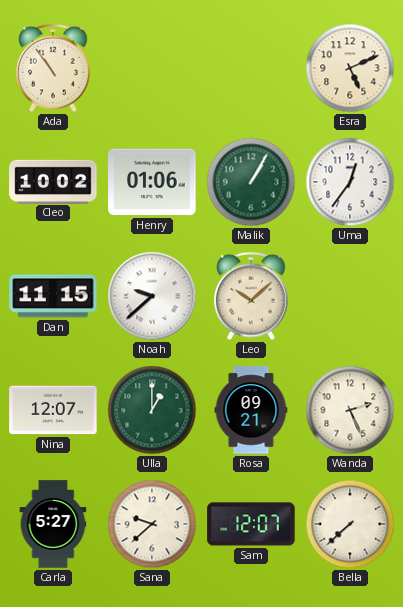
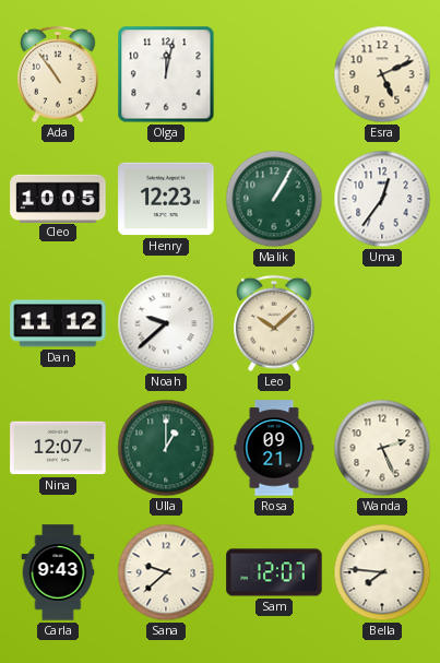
Olga: none -> 12:02
Cleo: 10:02 -> 10:05
Henry: 01:06 -> 12:23
Dan: 11:15 -> 11:12
Carla: 5:27 -> 9:43
Bella: 7:38 -> 7:46
